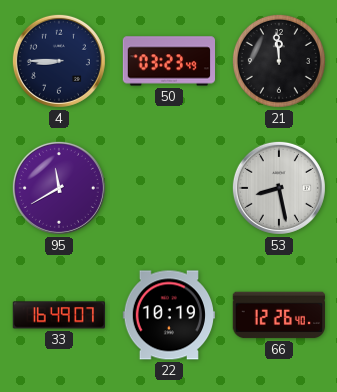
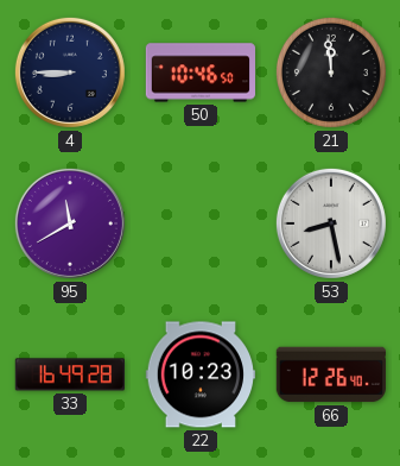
50: 03:23 -> 10:46
33: 16:49:07 -> 16:49:28
22: 10:19 -> 10:23
